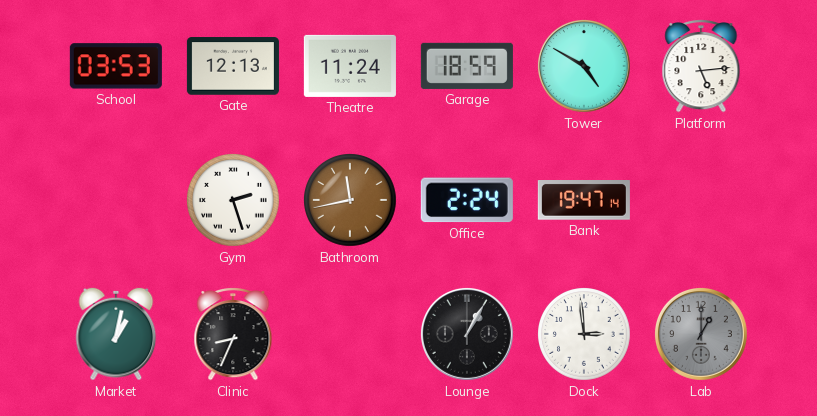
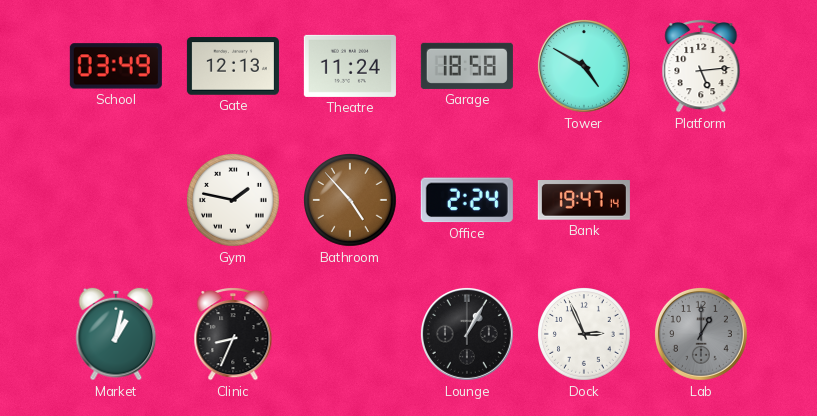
School: 03:53 -> 03:49
Garage: 18:59 -> 18:58
Gym: 2:27 -> 1:47
Bathroom: 11:43 -> 4:53
Dock: 2:59 -> 2:56
